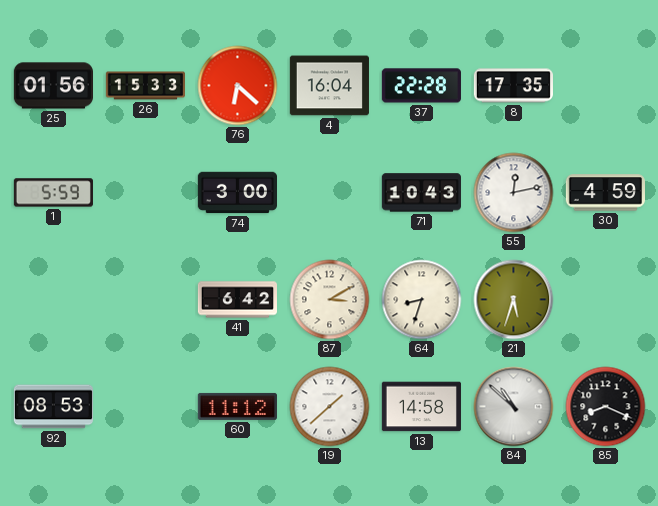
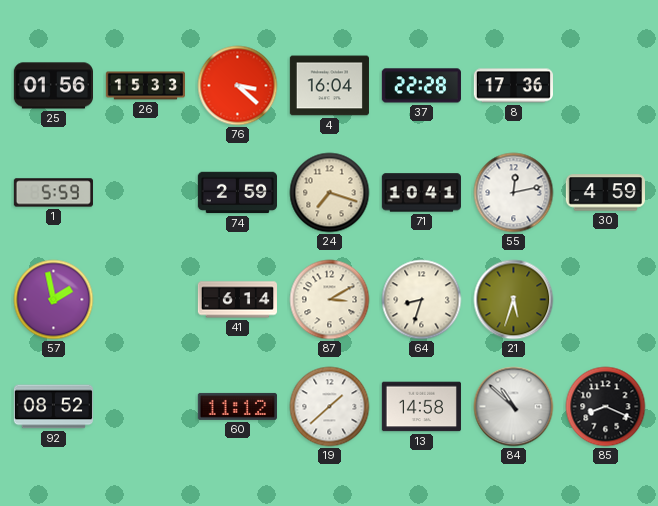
76: 6:22 -> 3:22
8: 17:35 -> 17:36
74: 3:00 -> 2:59
24: none -> 7:18
71: 10:43 -> 10:41
57: none -> 1:58
41: 6:42 -> 6:14
92: 08:53 -> 08:52
